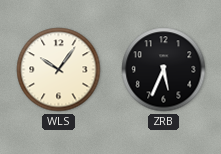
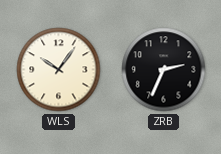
ZRB: 5:34 -> 2:34
